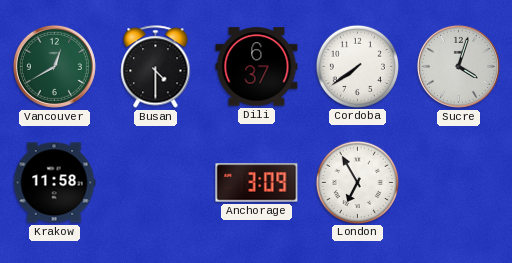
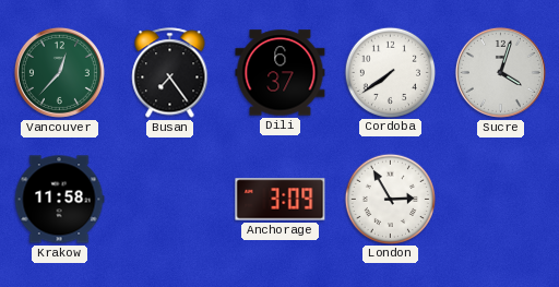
Vancouver: 12:40 -> 12:37
Busan: 4:30 -> 7:24
London: 6:55 -> 2:55
